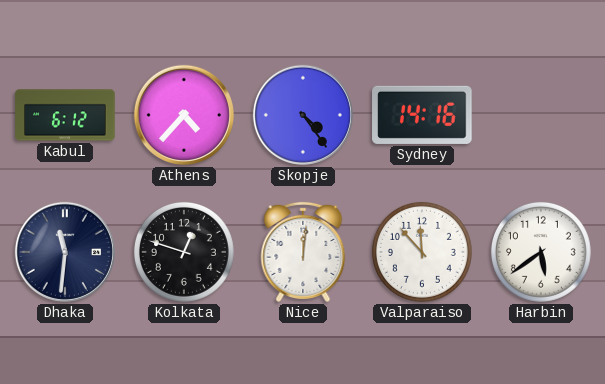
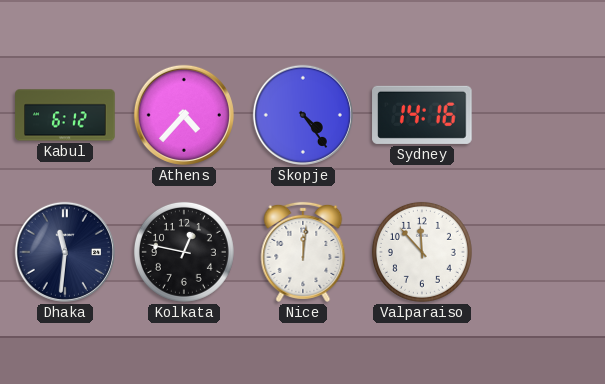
Kolkata: 12:48 -> 12:47
Harbin: 5:39 -> none
